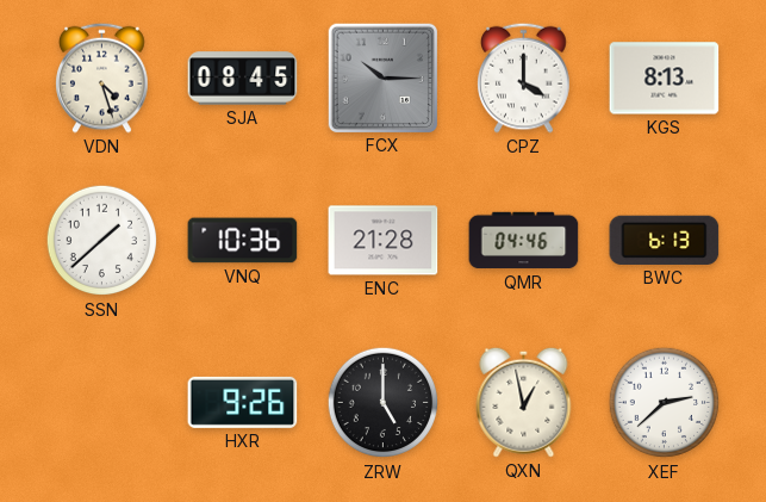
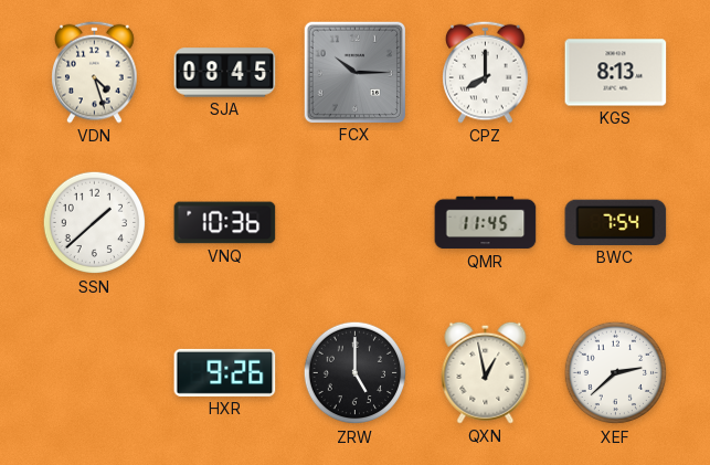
CPZ: 4:00 -> 8:00
ENC: 21:28 -> none
QMR: 04:46 -> 11:45
BWC: 6:13 -> 7:54
